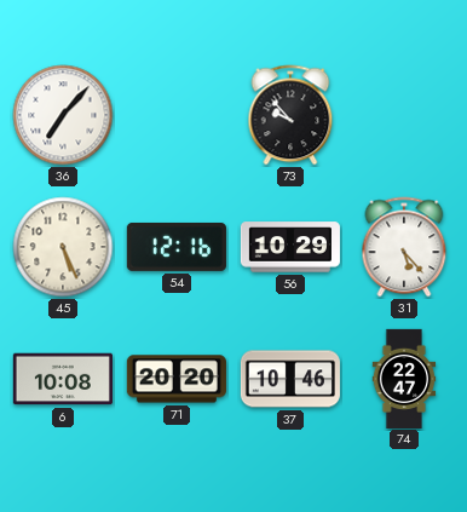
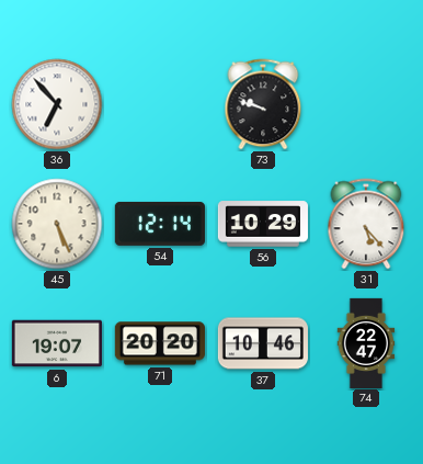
36: 7:07 -> 6:53
73: 9:53 -> 9:48
54: 12:16 -> 12:14
6: 10:08 -> 19:07
